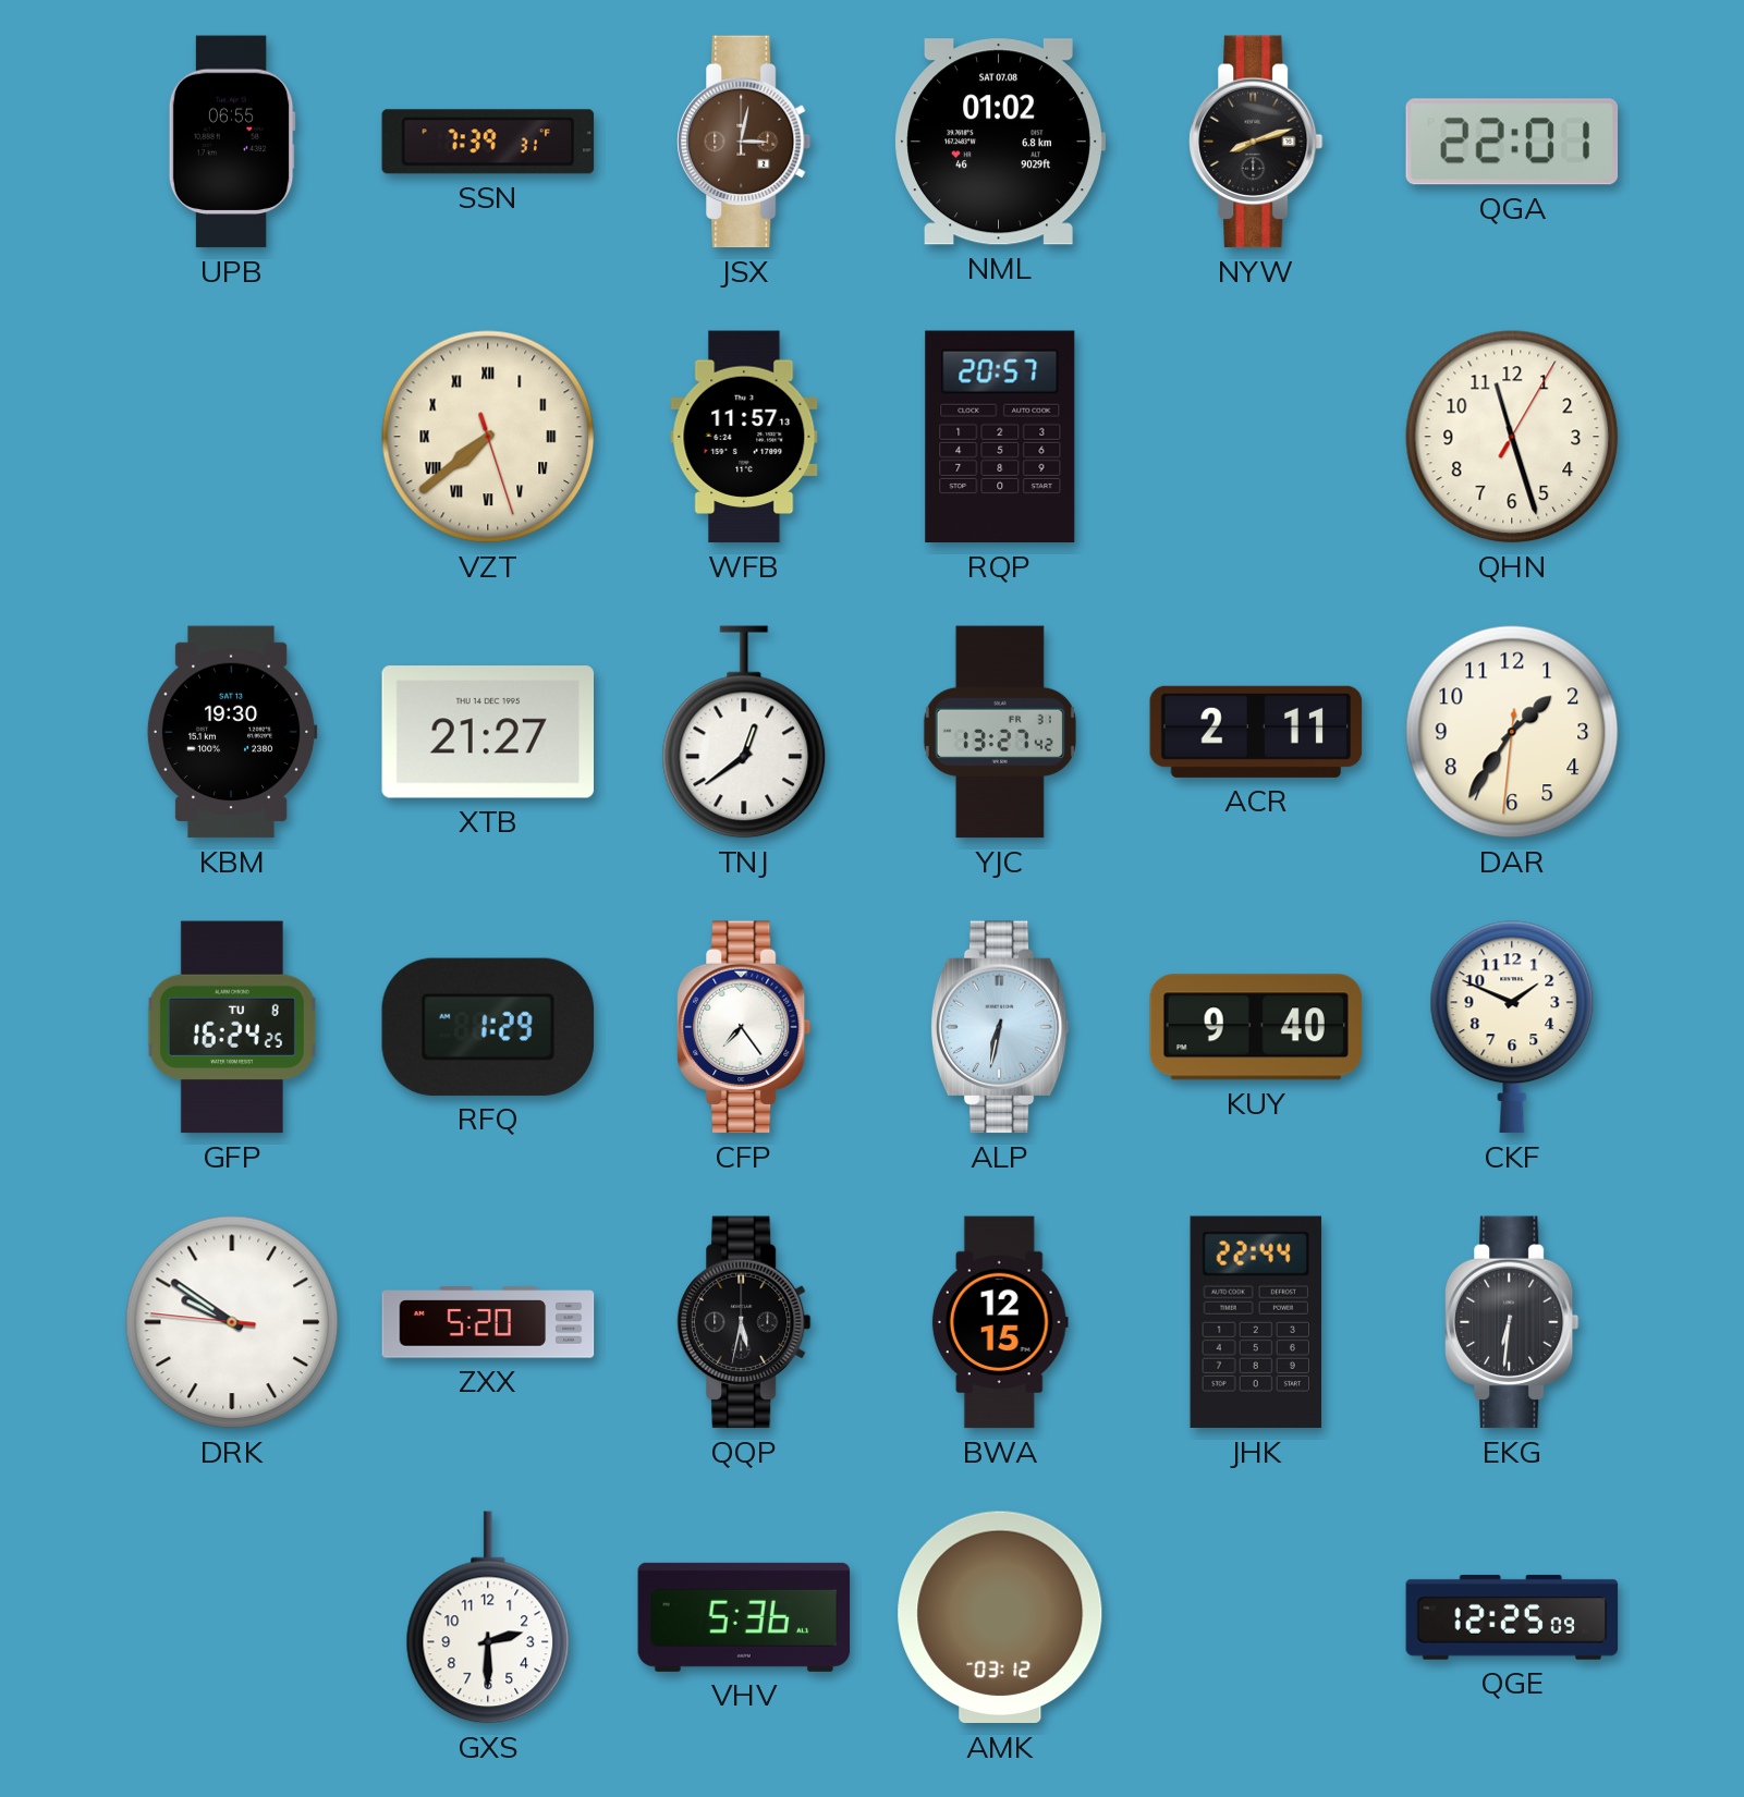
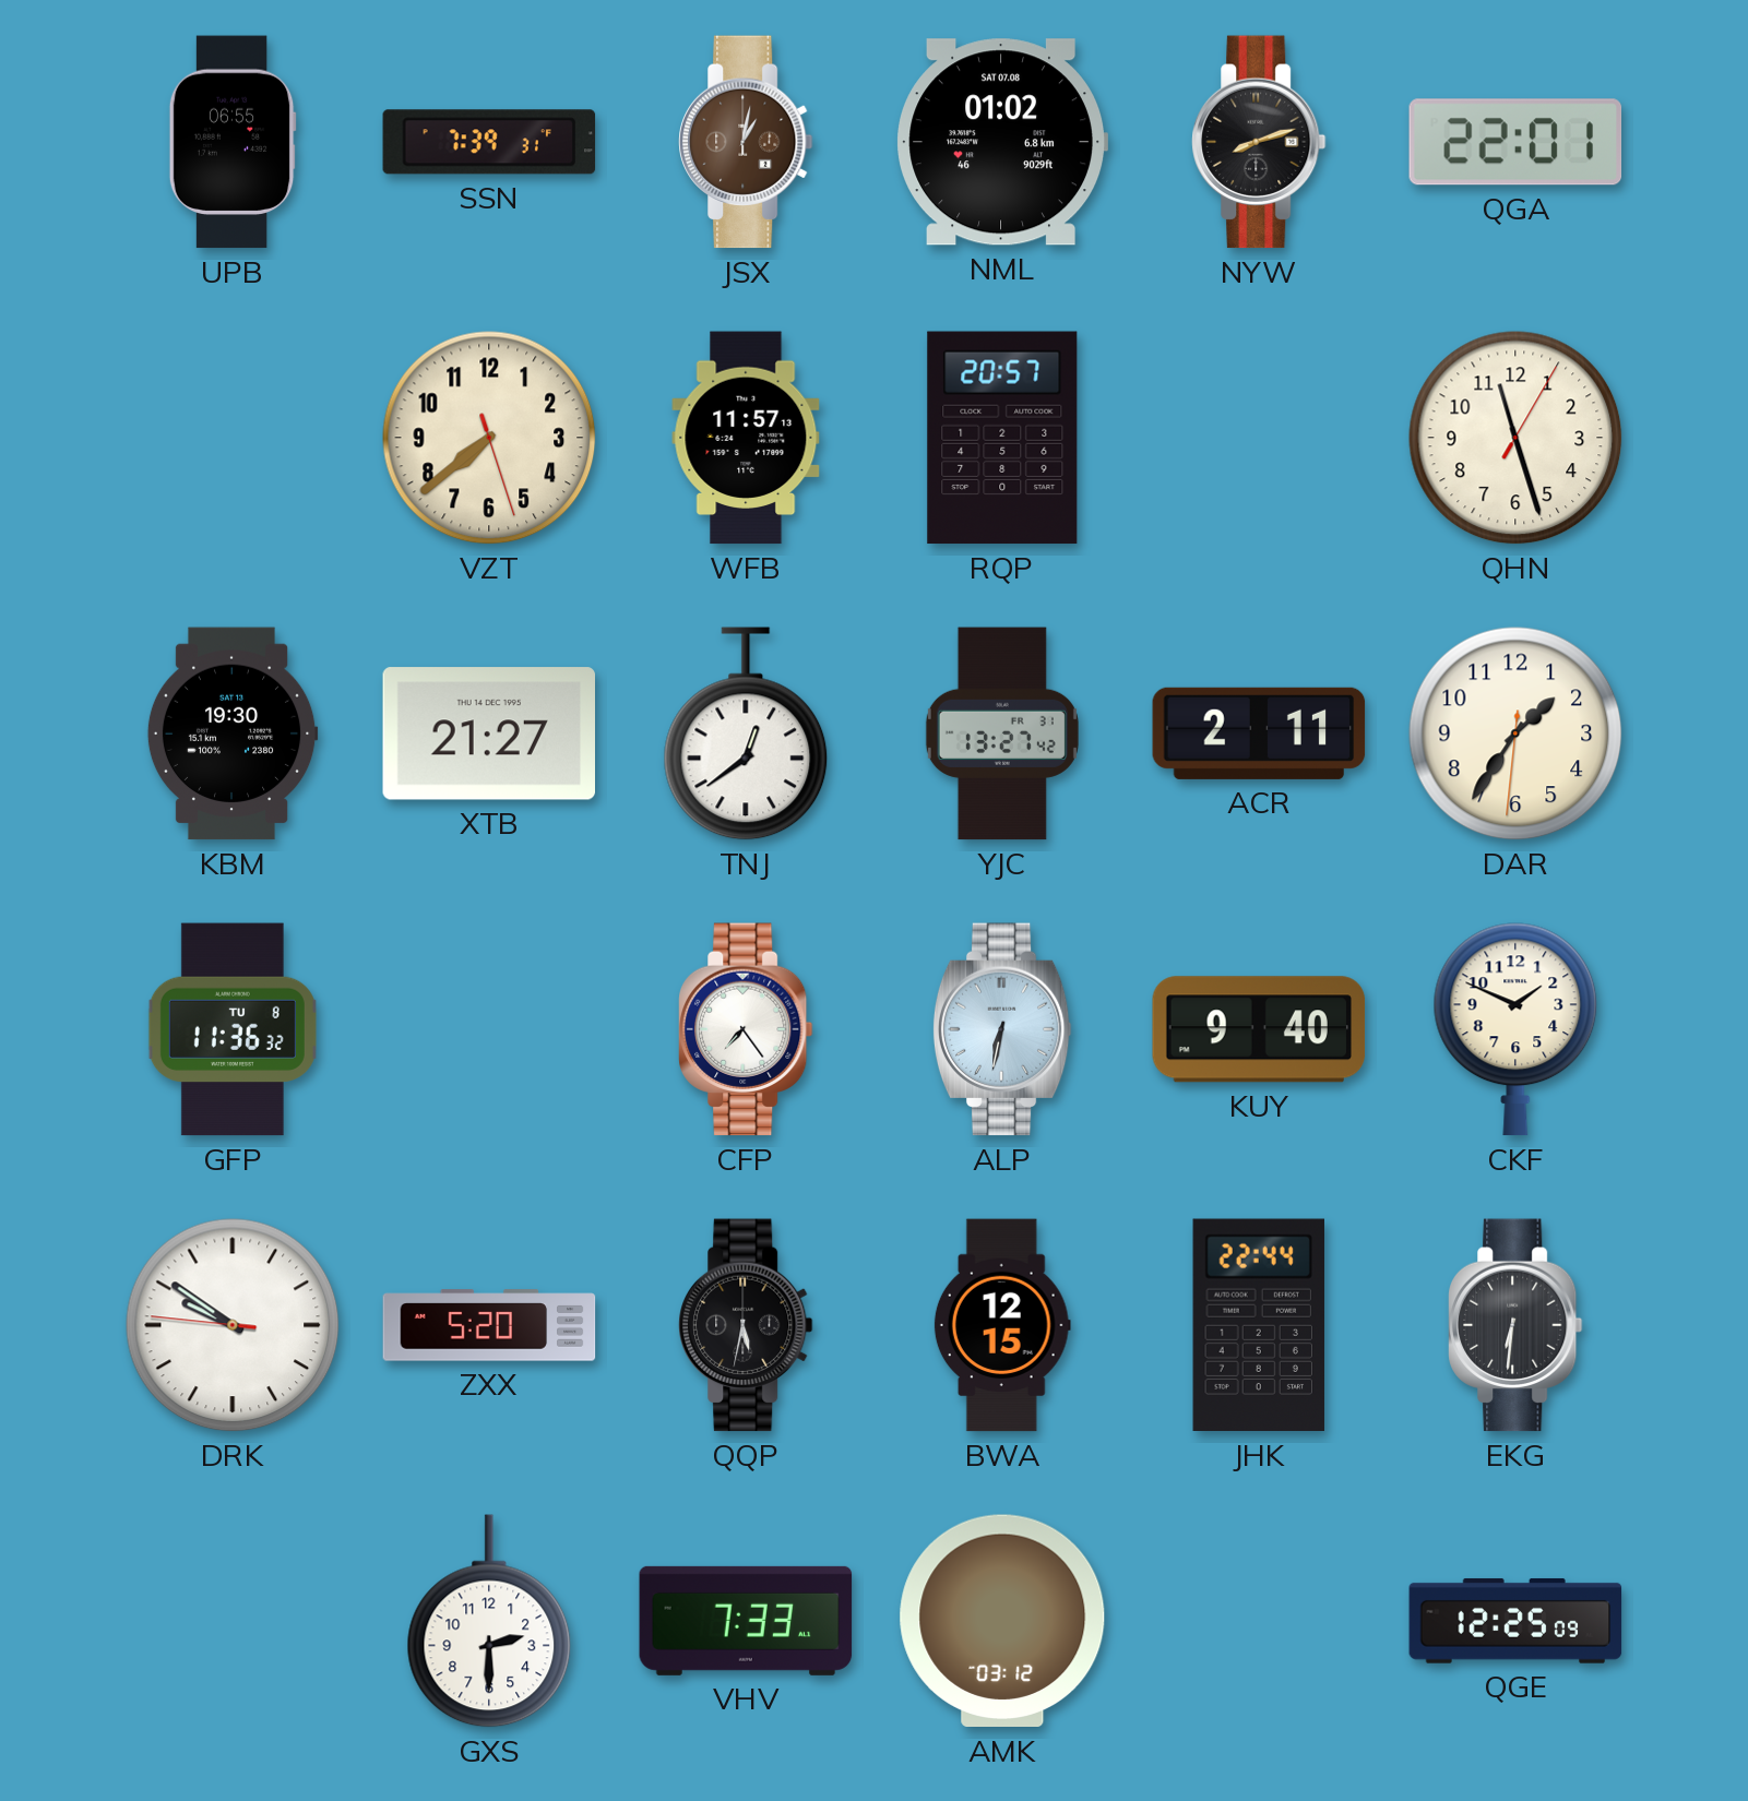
JSX: 3:02 -> 1:02
VZT numerals: Roman -> Arabic
GFP: 16:24 -> 11:36
RFQ: 1:29 -> none
VHV: 5:36 -> 7:33
